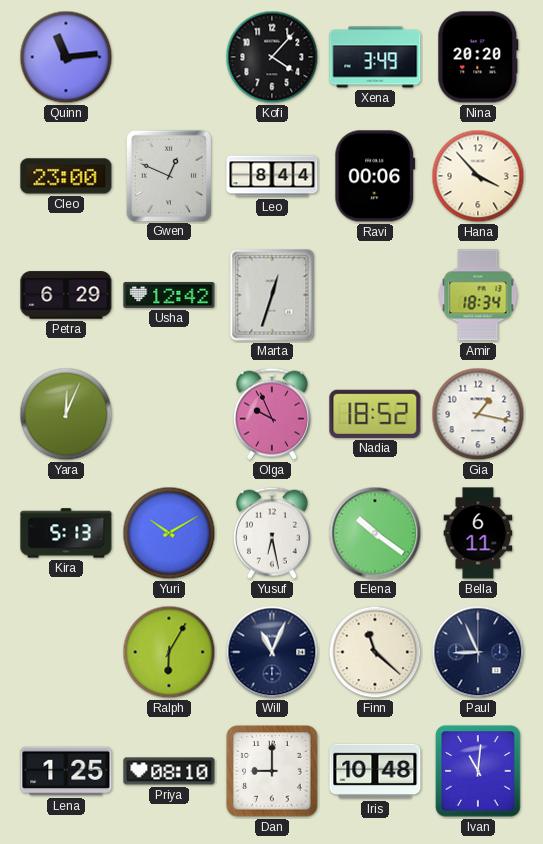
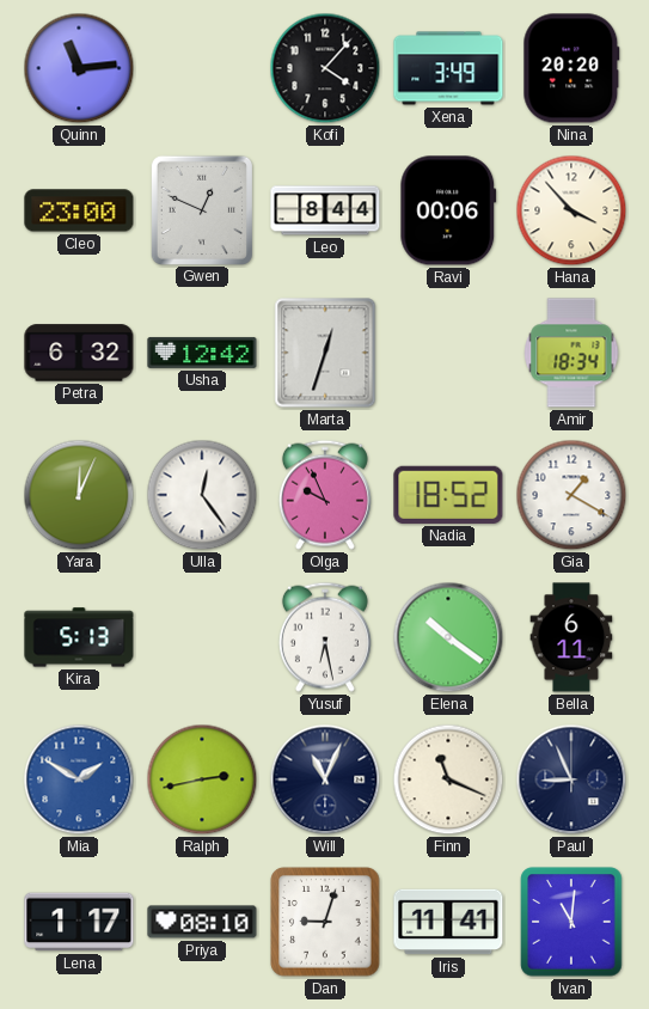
Petra: 6:29 -> 6:32
Ulla: none -> 12:24
Gia: 1:17 -> 1:20
Yuri: 10:10 -> none
Mia: none -> 1:50
Ralph: 6:05 -> 2:43
Finn: 11:22 -> 11:19
Lena: 1:25 -> 1:17
Dan: 9:00 -> 9:03
Iris: 10:48 -> 11:41
